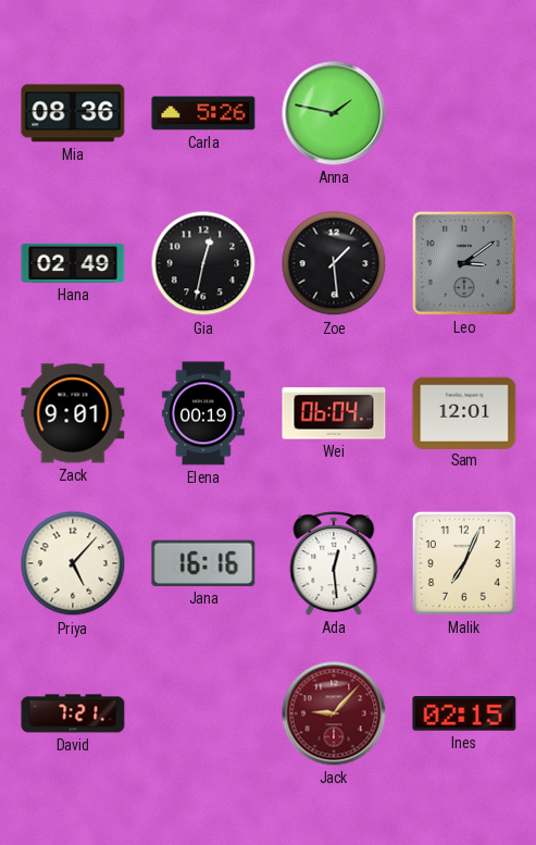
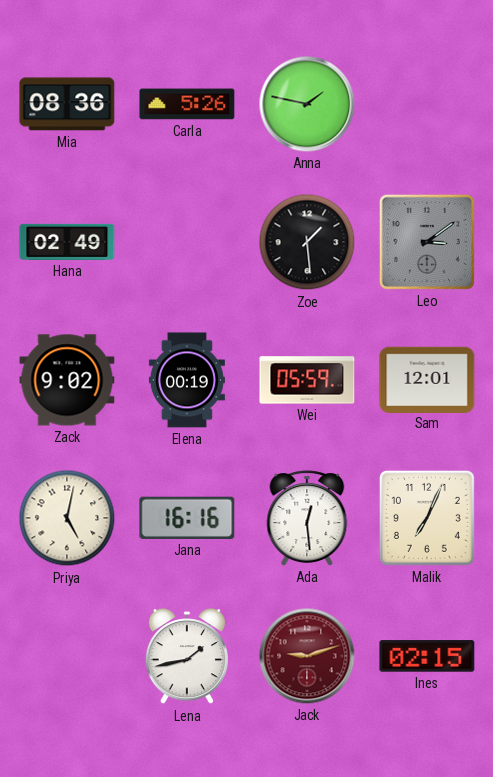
Gia: 12:32 -> none
Zack: 9:01 -> 9:02
Wei: 06:04 -> 05:59
Priya: 5:07 -> 5:02
David: 7:21 -> none
Lena: none -> 1:43
Jack: 9:07 -> 9:12
